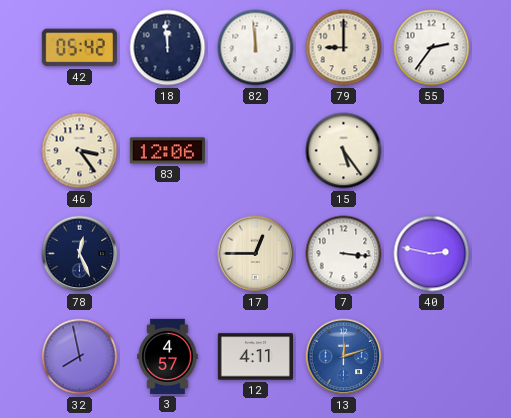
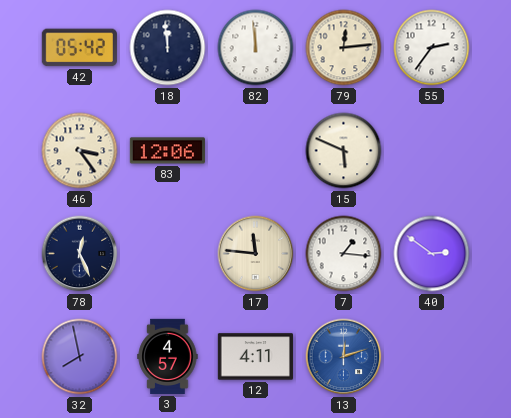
79: 9:00 -> 12:14
15: 5:24 -> 5:49
17: 12:45 -> 11:46
7: 3:16 -> 1:16
40: 2:47 -> 2:51
